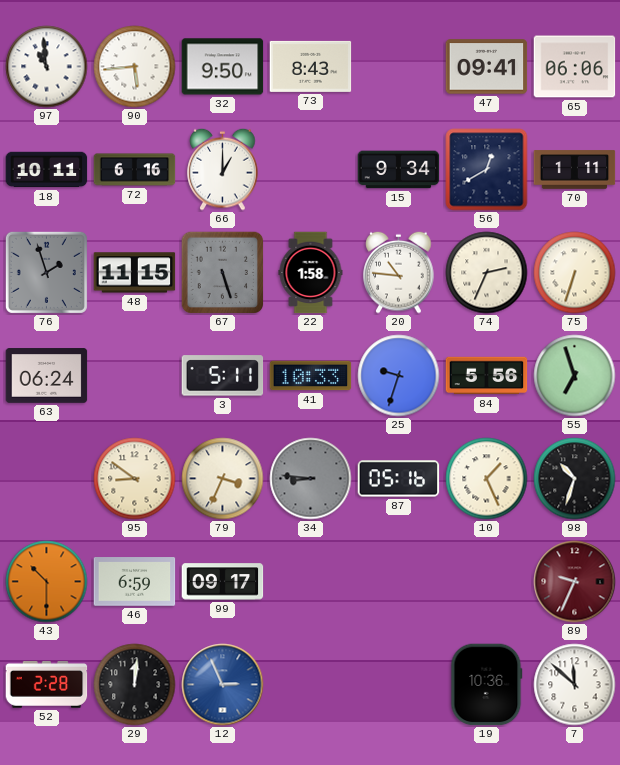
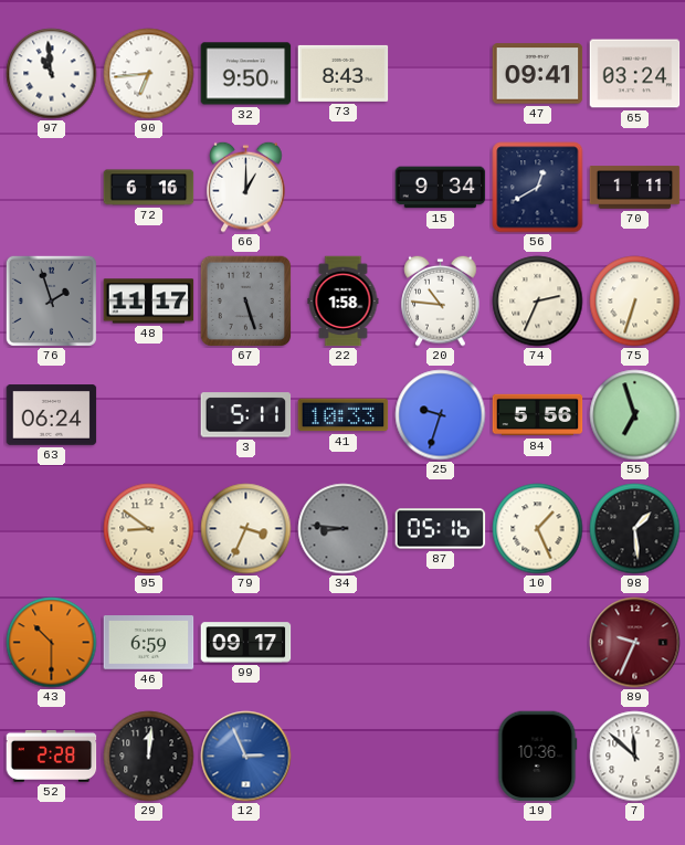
90: 5:44 -> 6:44
65: 06:06 -> 03:24
18: 10:11 -> none
48: 11:15 -> 11:17
98: 10:33 -> 1:29
